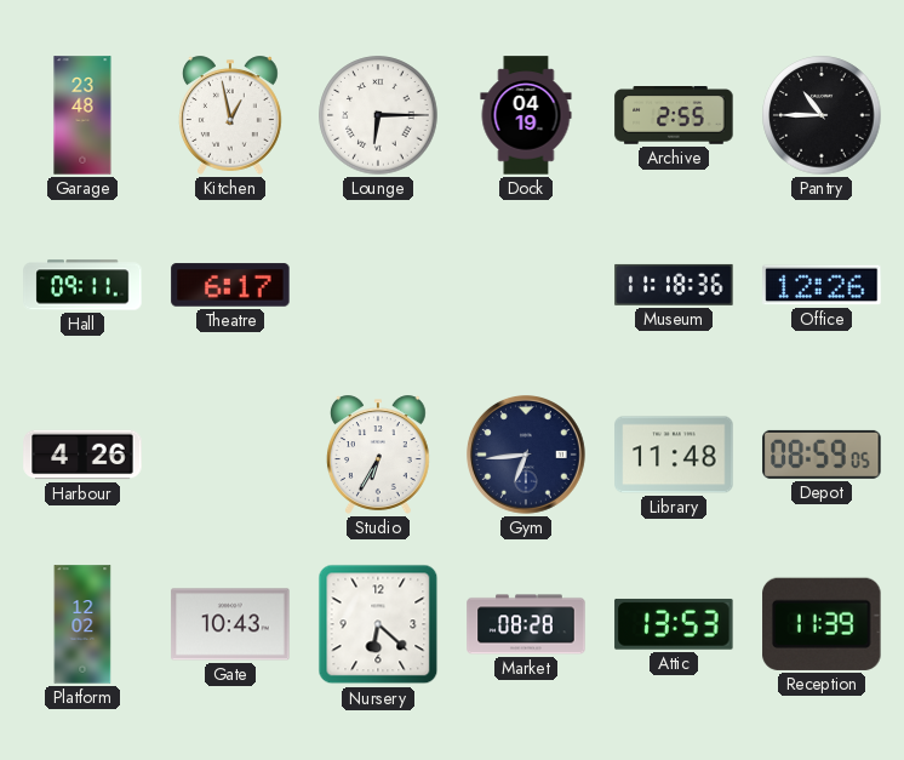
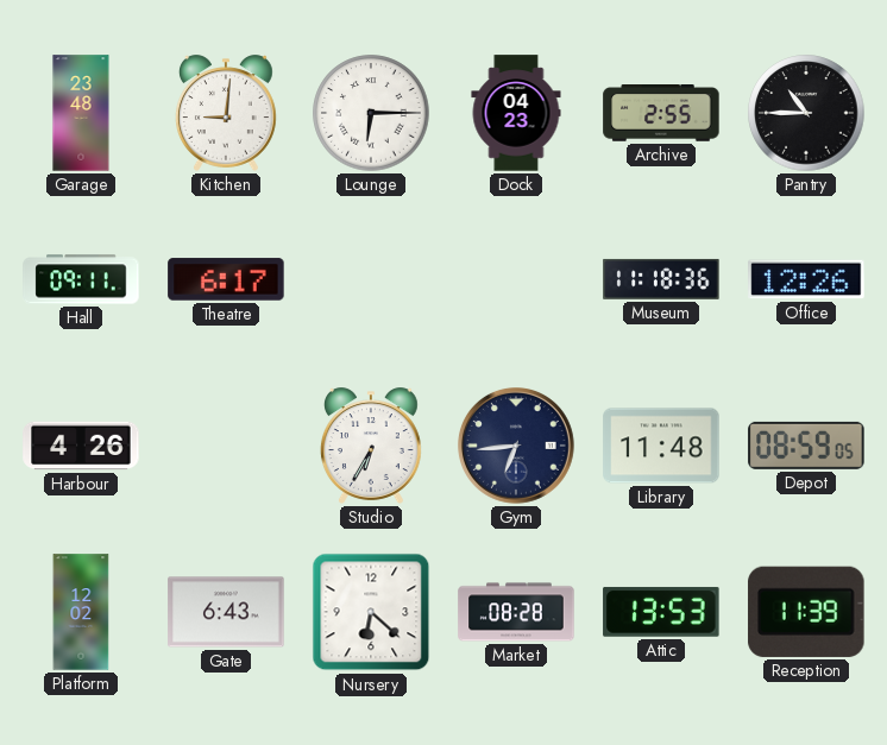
Kitchen: 12:58 -> 9:01
Dock: 04:19 -> 04:23
Gate: 10:43 -> 6:43
